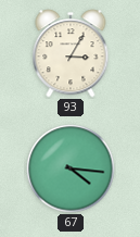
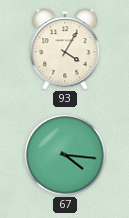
93: 3:05 -> 4:05
